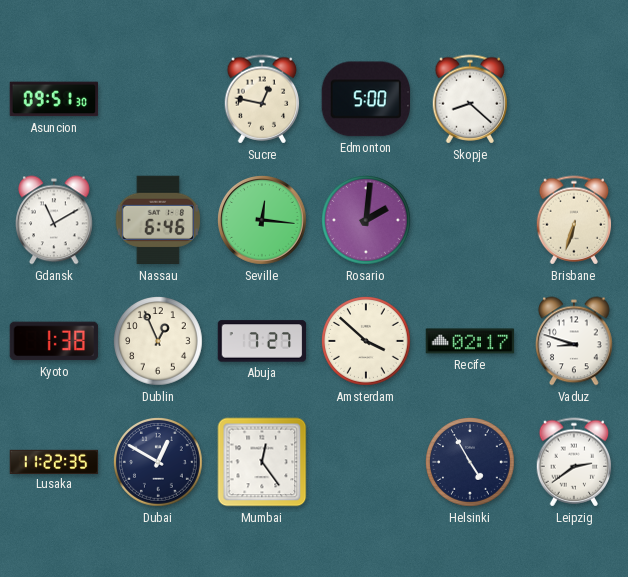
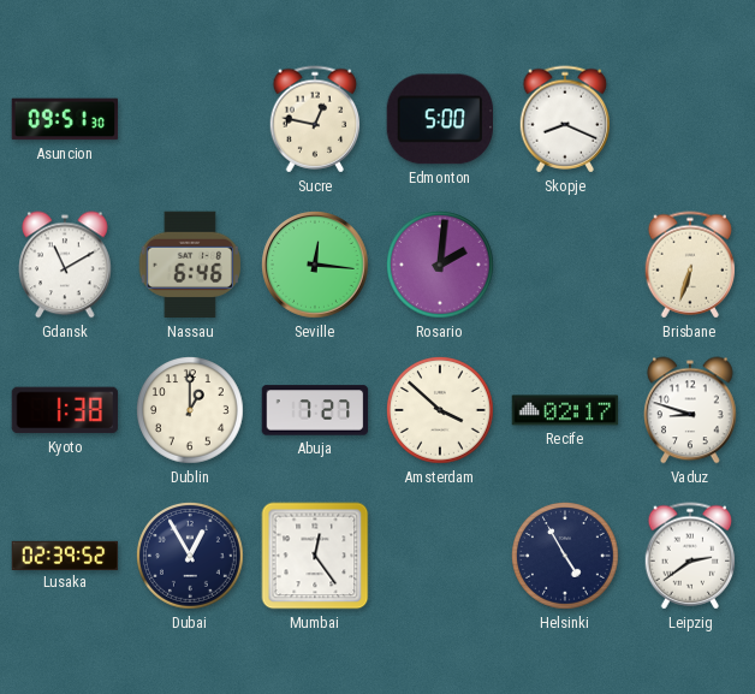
Skopje: 8:22 -> 8:19
Dublin: 12:56 -> 1:00
Lusaka: 11:22 -> 02:39
Dubai: 12:50 -> 12:55
